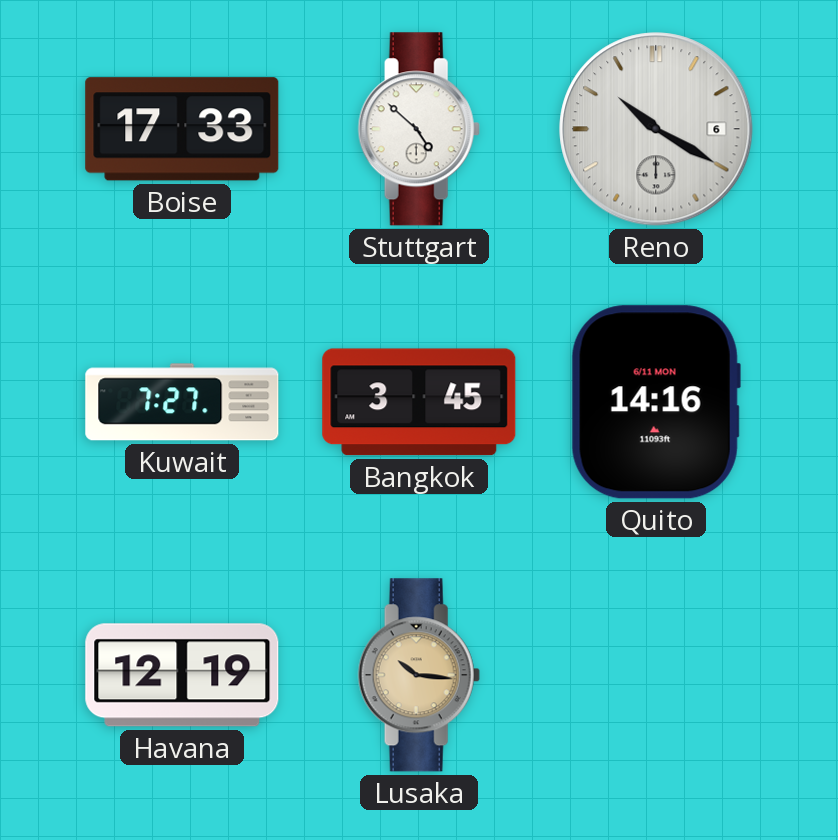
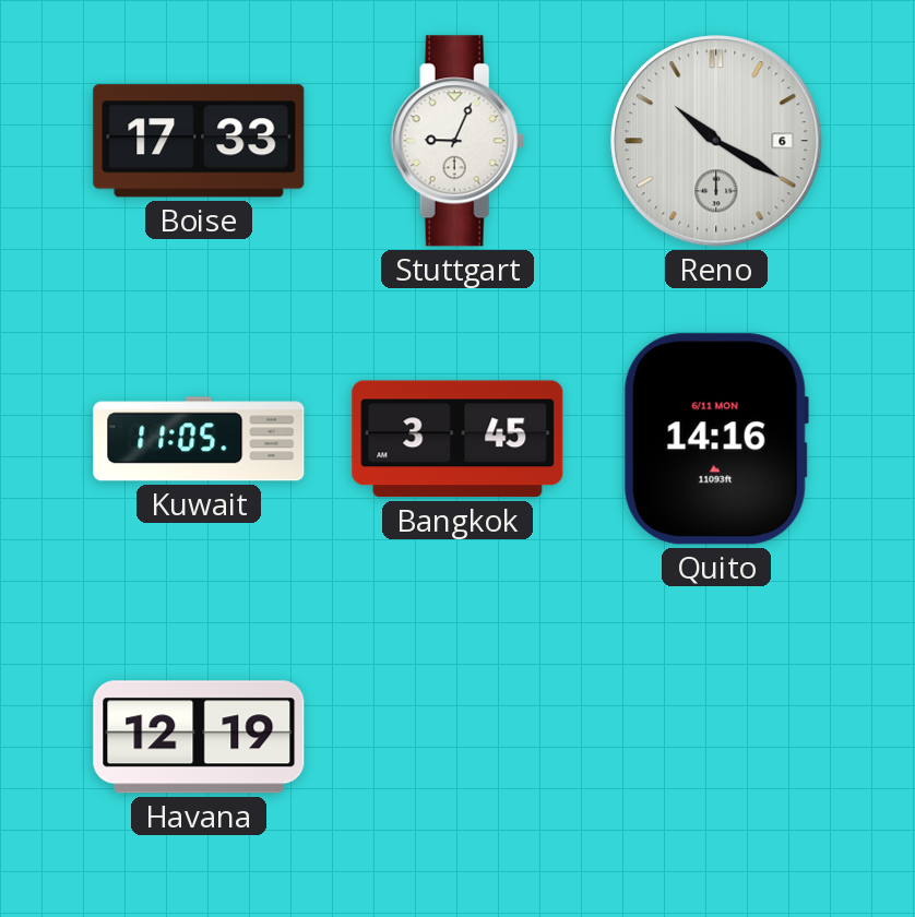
Stuttgart: 4:52 -> 9:04
Kuwait: 7:27 -> 11:05
Lusaka: 10:16 -> none
